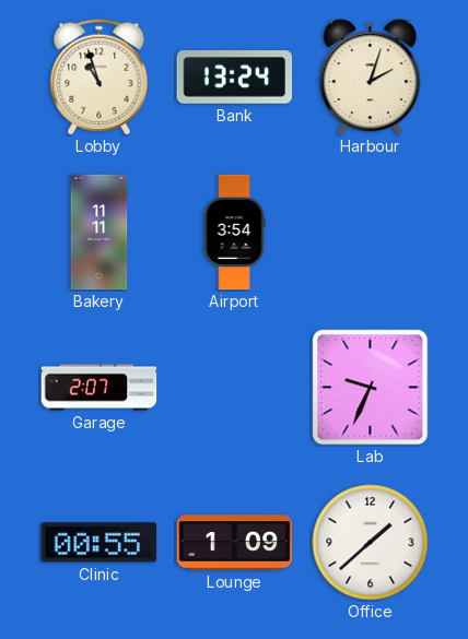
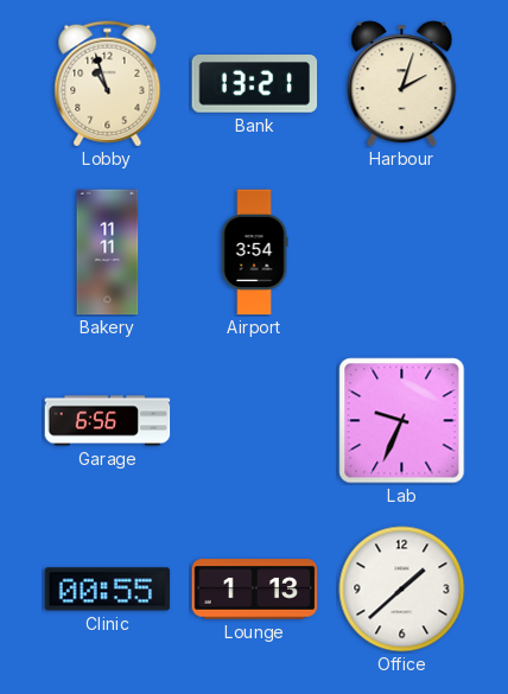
Bank: 13:24 -> 13:21
Garage: 2:07 -> 6:56
Lounge: 1:09 -> 1:13
